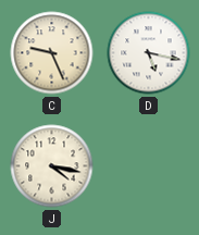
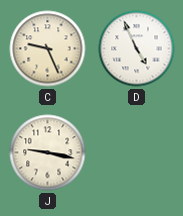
D: 5:17 -> 4:56
J: 4:17 -> 9:17
